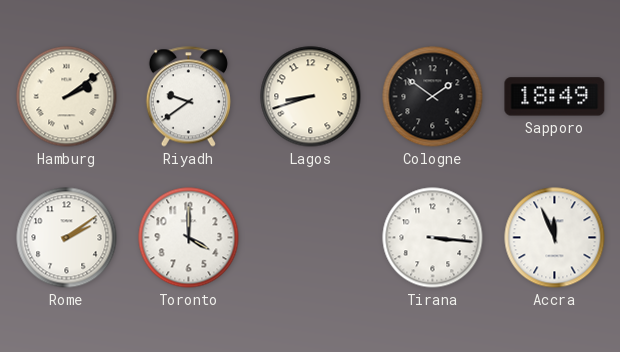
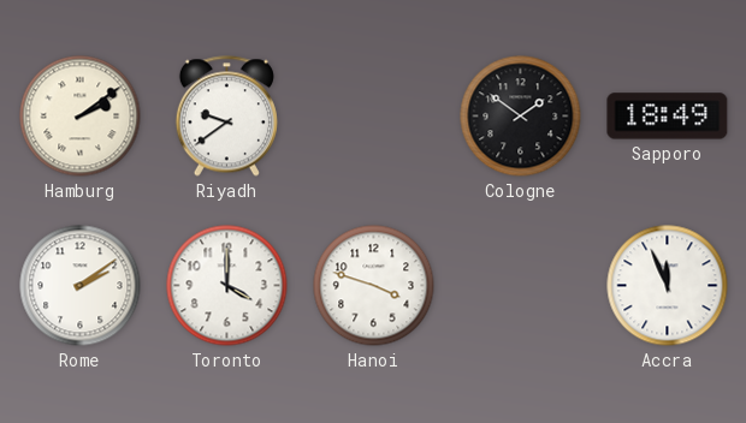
Lagos: 8:42 -> none
Hanoi: none -> 3:48
Tirana: 3:16 -> none
